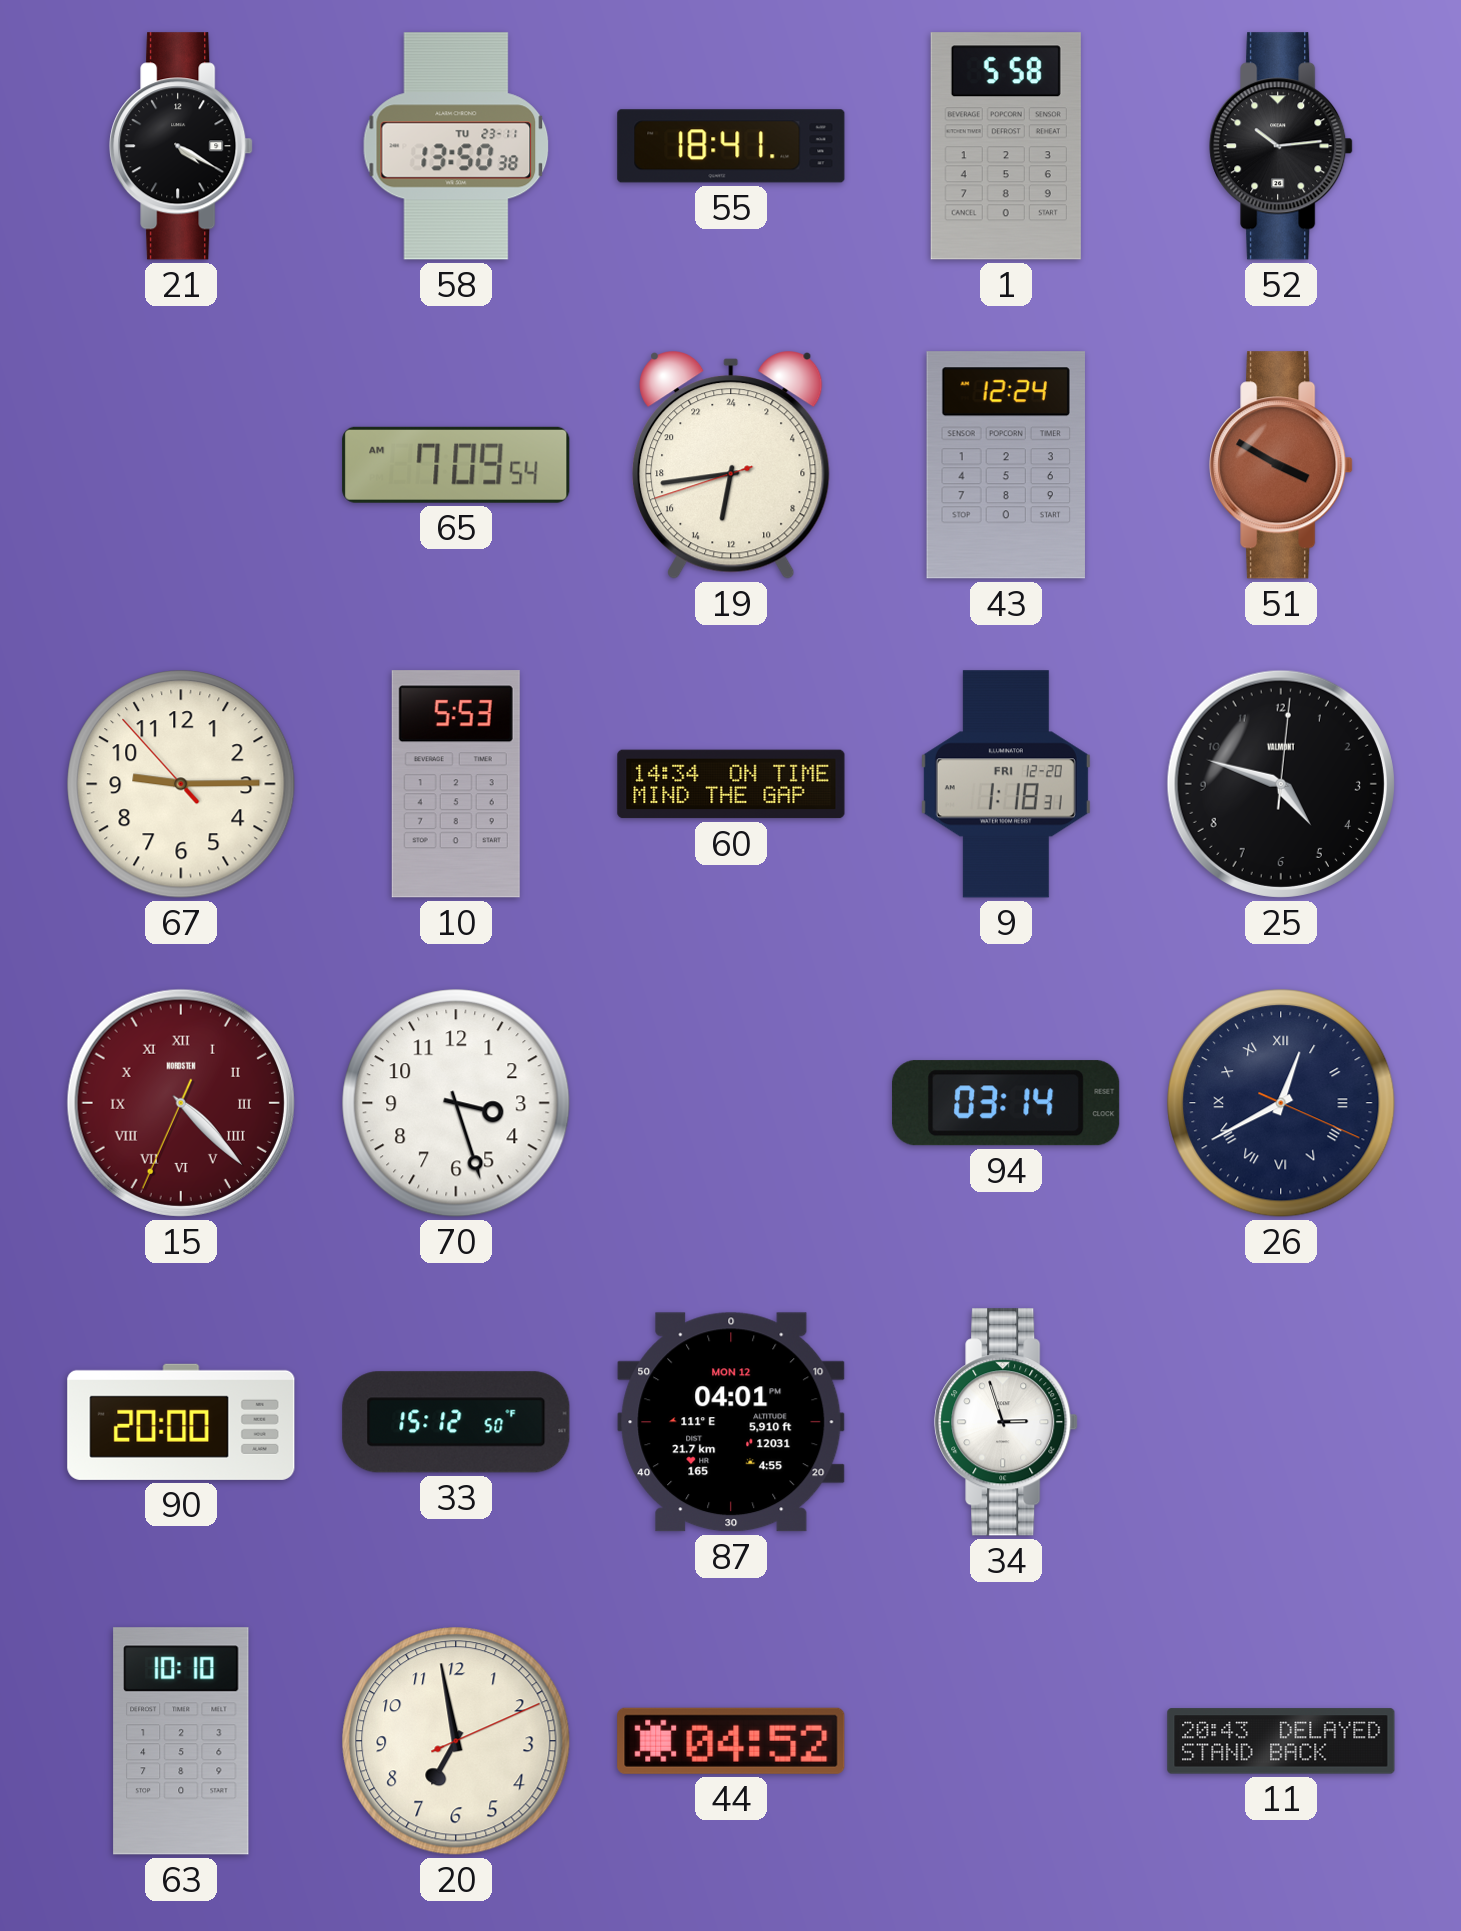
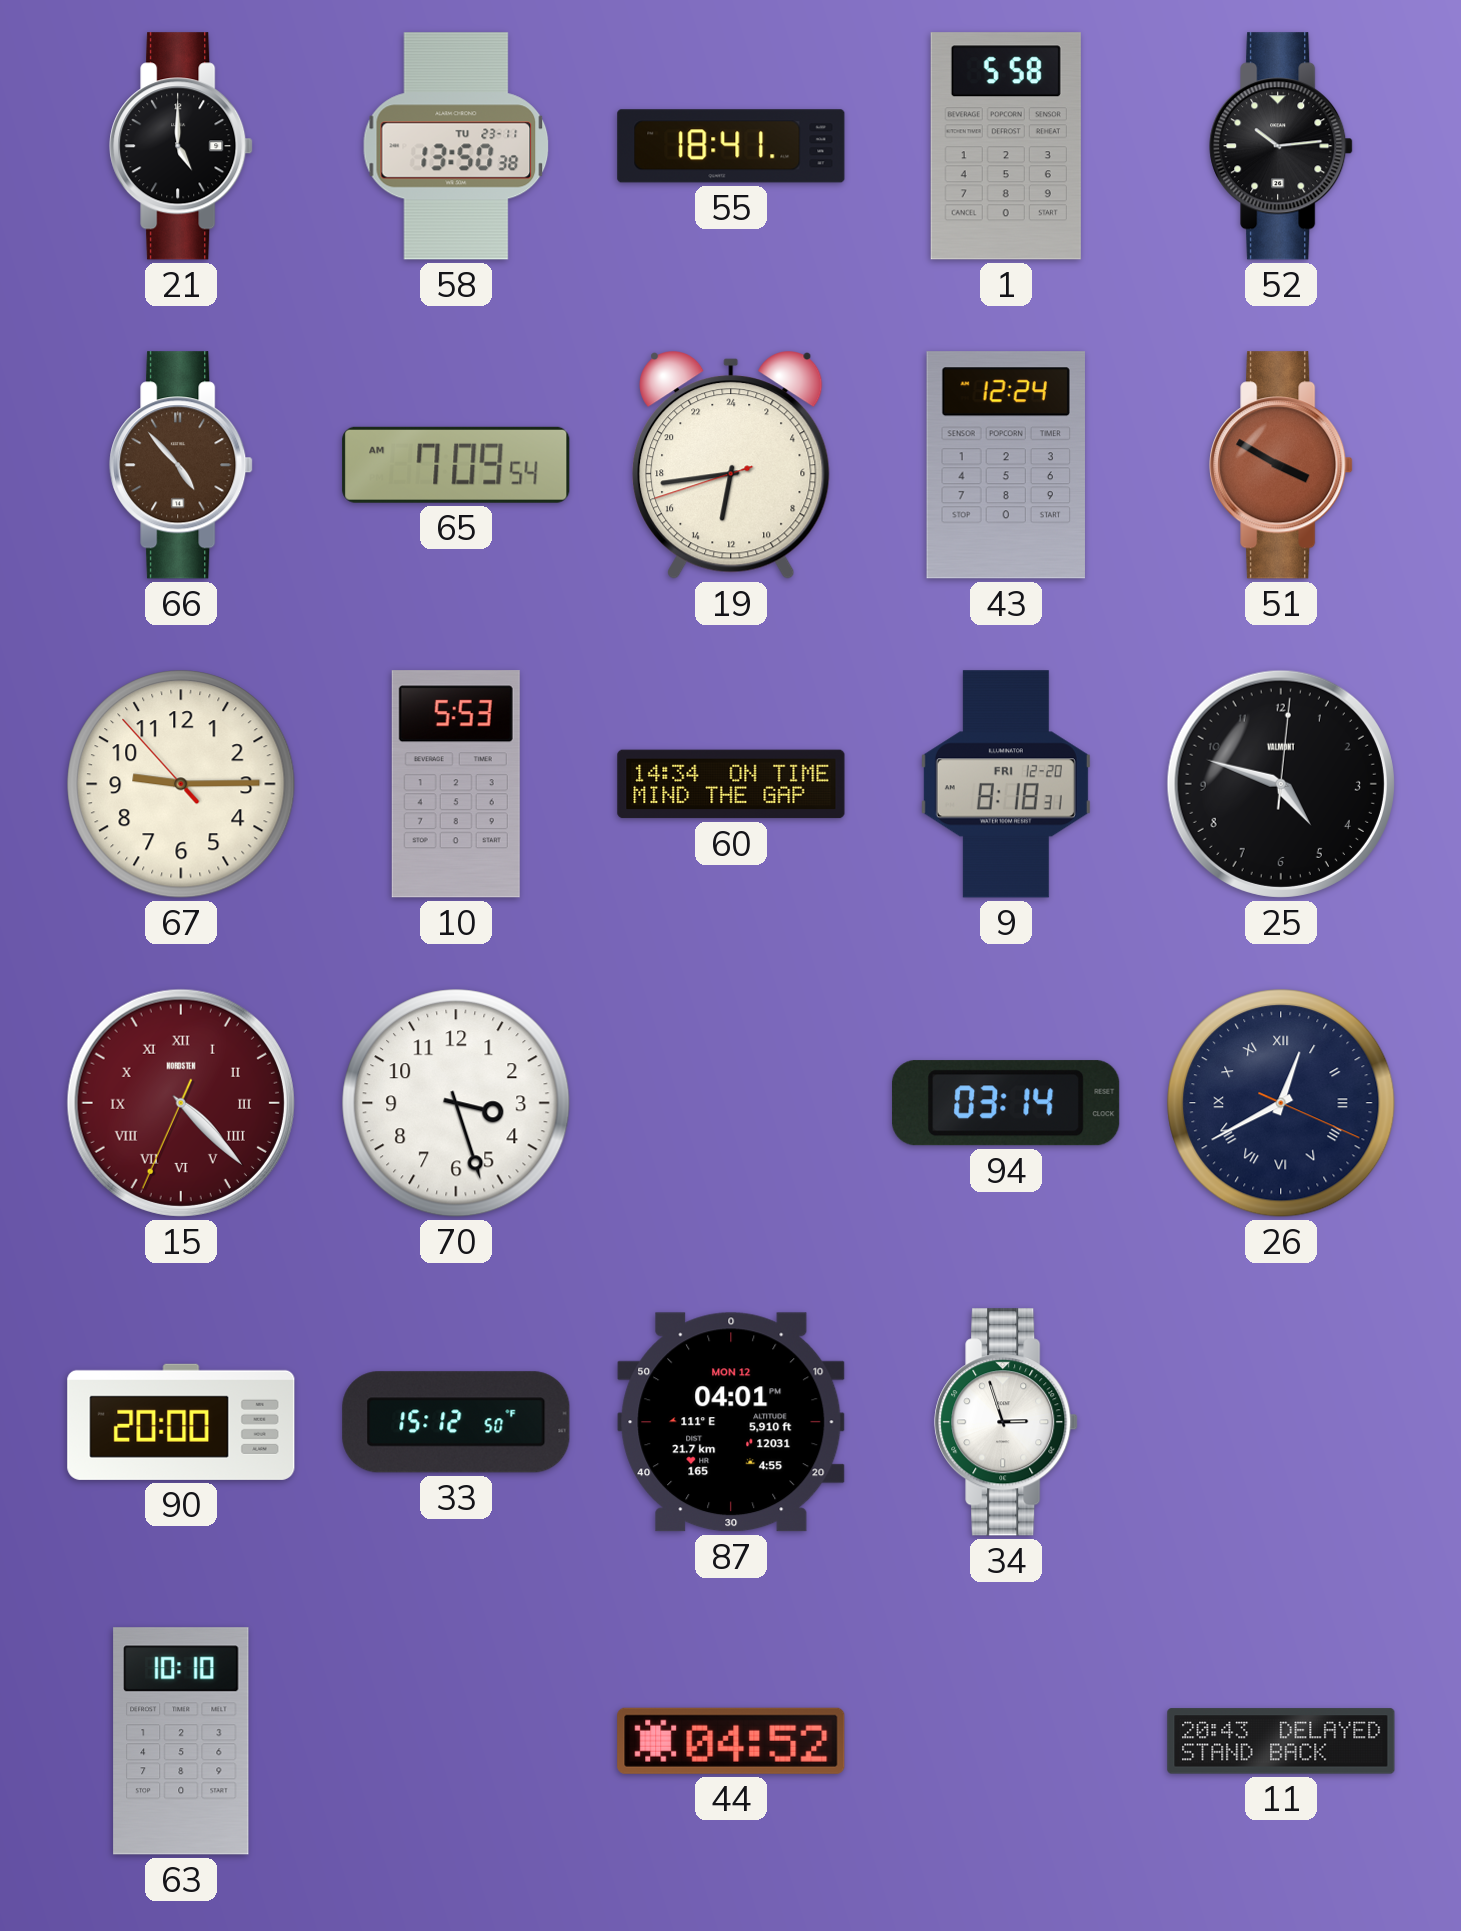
21: 4:20 -> 5:00
66: none -> 4:53
9: 1:18 -> 8:18
20: 6:58 -> none
